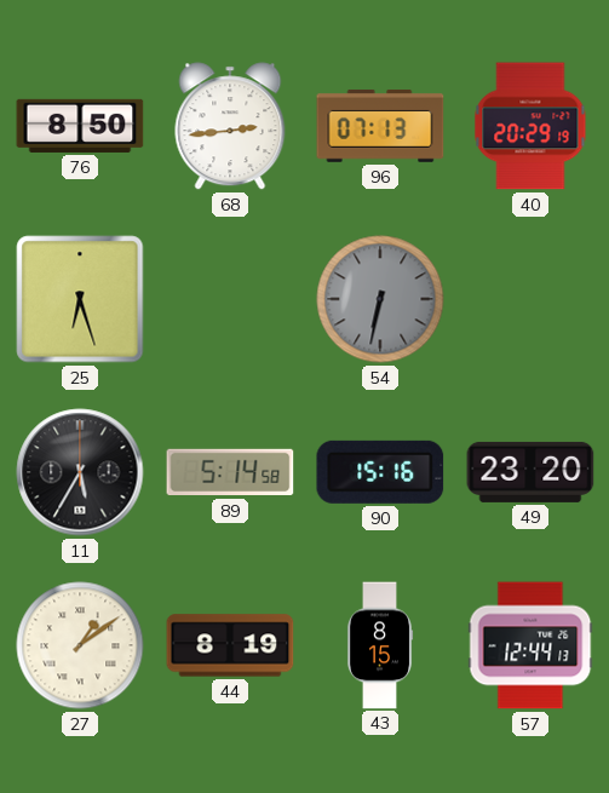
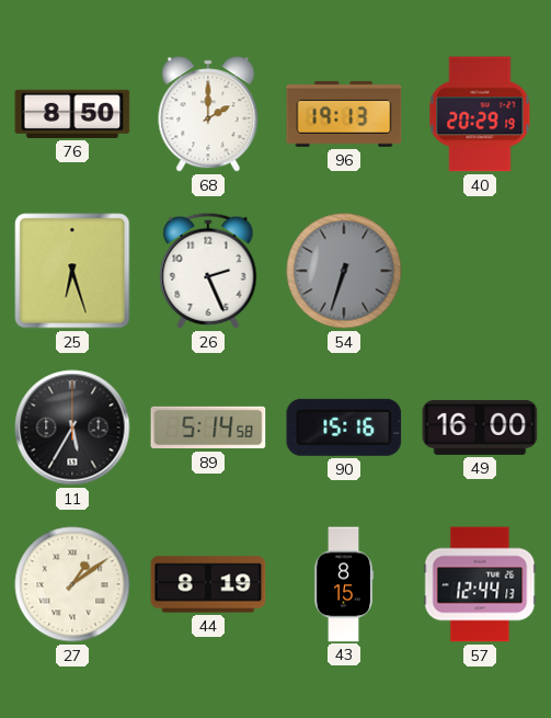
68: 2:44 -> 2:00
96: 07:13 -> 19:13
26: none -> 2:26
54: 6:32 -> 6:33
49: 23:20 -> 16:00
